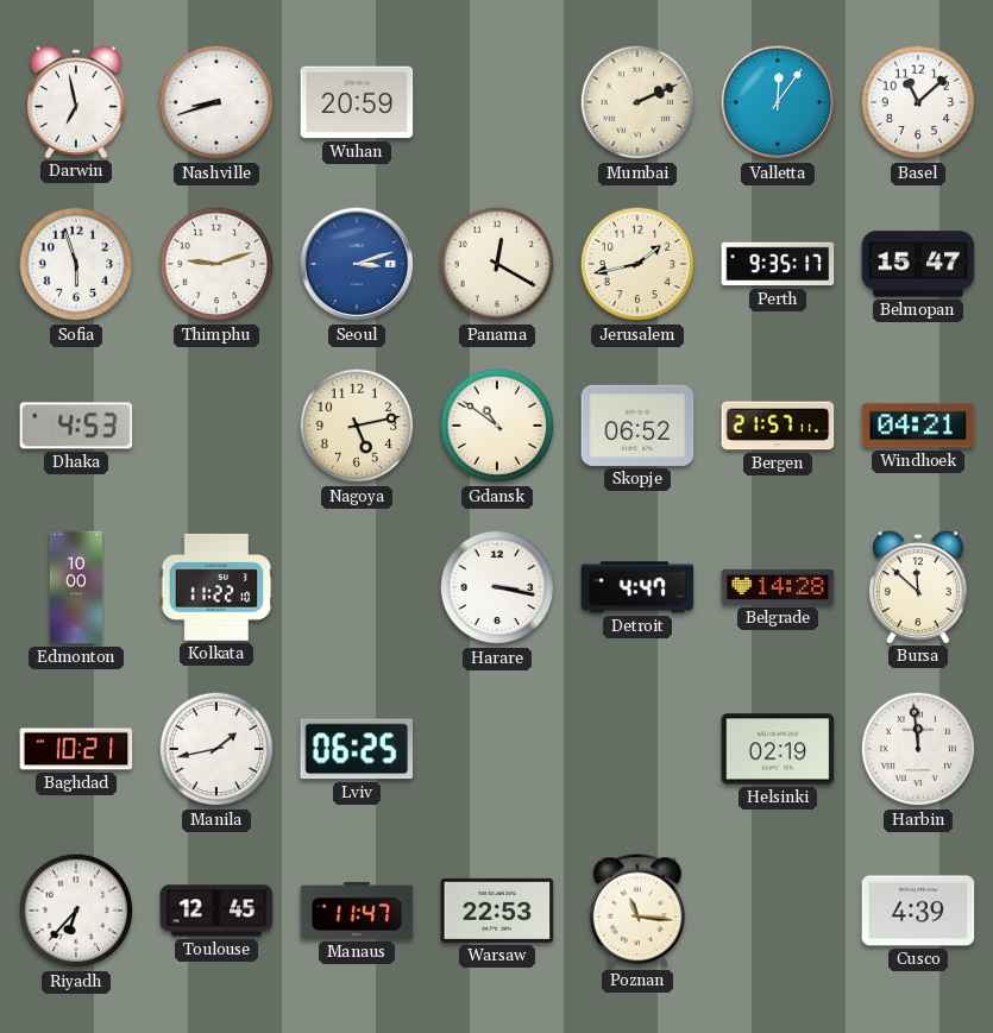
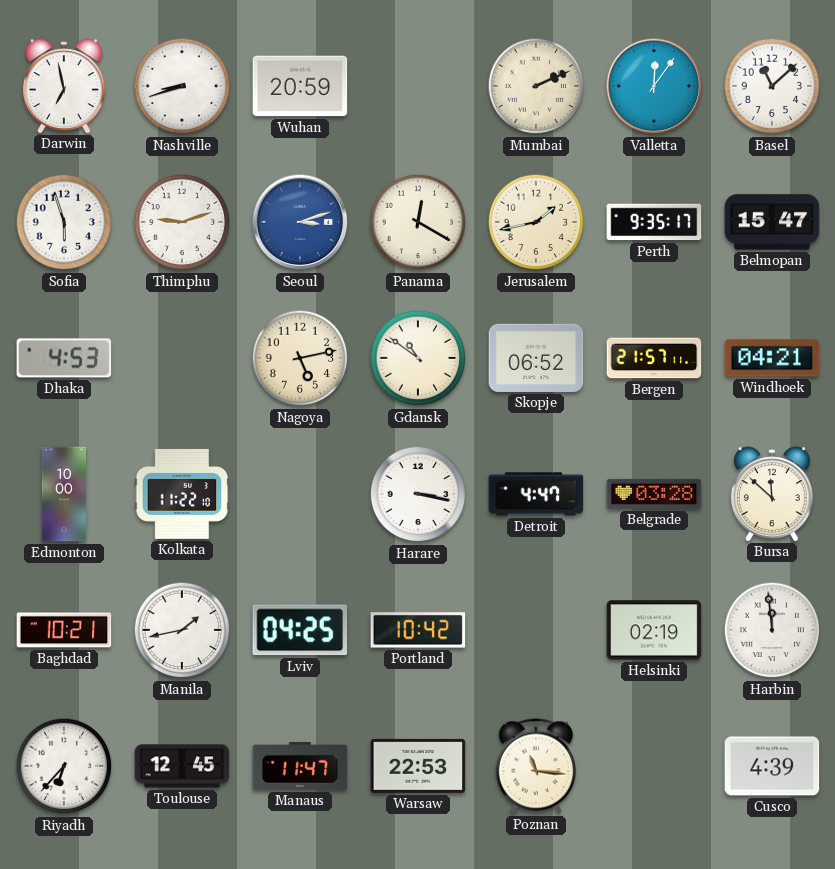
Belgrade: 14:28 -> 03:28
Lviv: 06:25 -> 04:25
Portland: none -> 10:42
